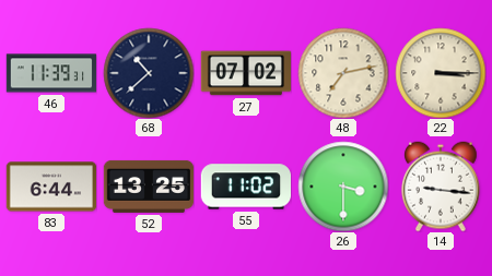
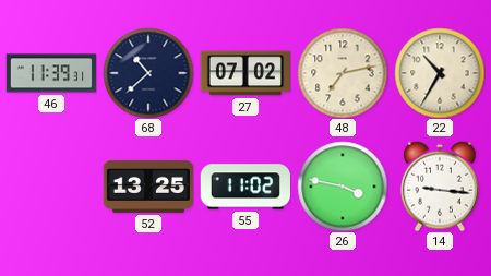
22: 3:15 -> 10:35
83: 6:44 -> none
26: 3:30 -> 3:47
